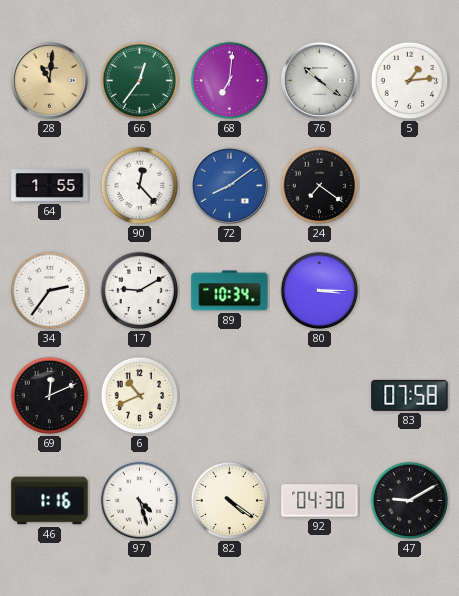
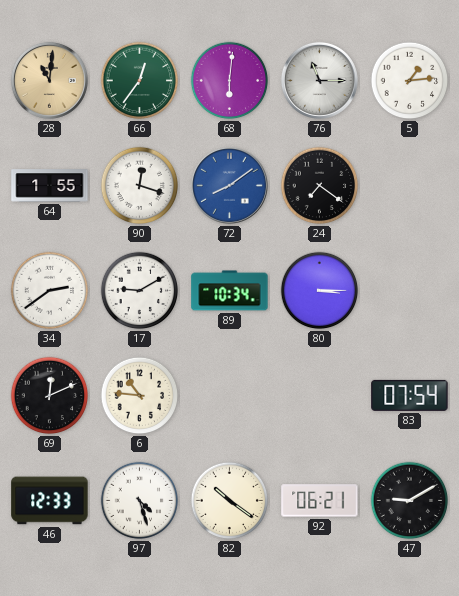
68: 7:01 -> 6:01
76: 10:21 -> 11:15
90: 12:23 -> 12:18
34: 2:36 -> 2:39
6: 10:41 -> 10:46
83: 07:58 -> 07:54
46: 1:16 -> 12:33
82: 4:21 -> 10:21
92: 04:30 -> 06:21
